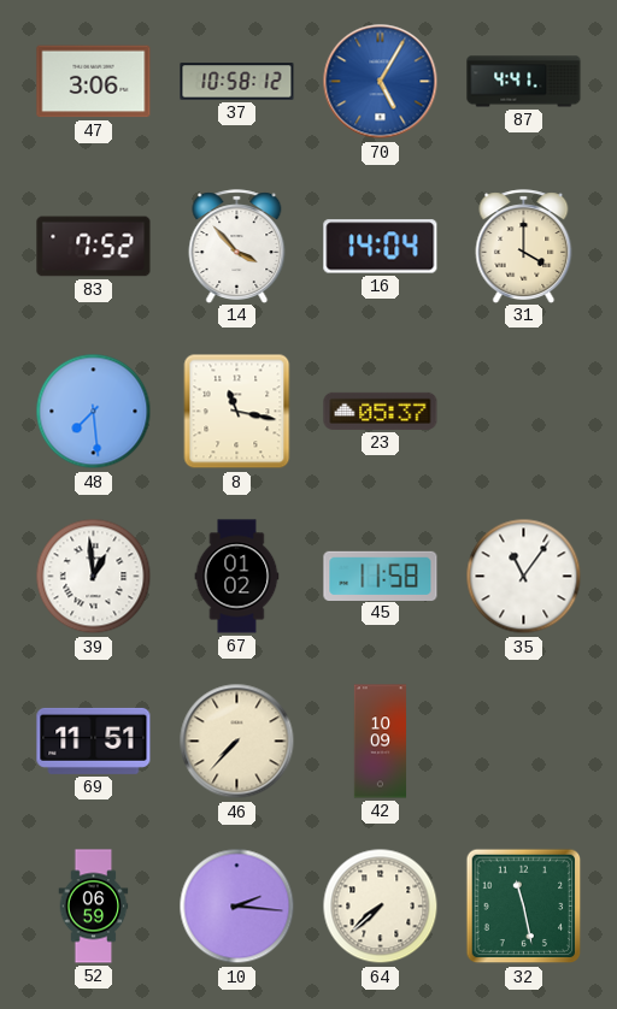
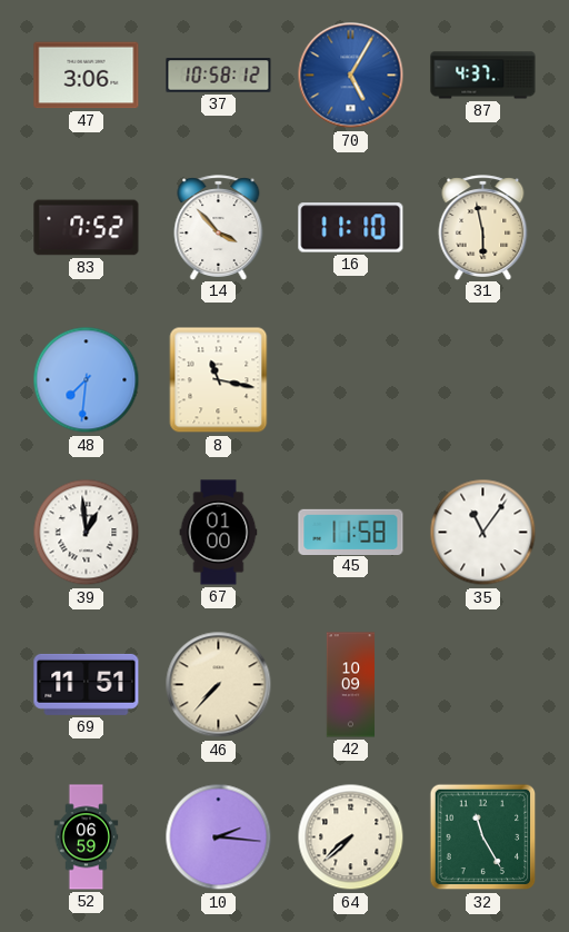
87: 4:41 -> 4:37
16: 14:04 -> 11:10
31: 4:00 -> 5:58
48: 7:29 -> 7:31
23: 05:37 -> none
67: 01:02 -> 01:00
32: 11:28 -> 11:25
